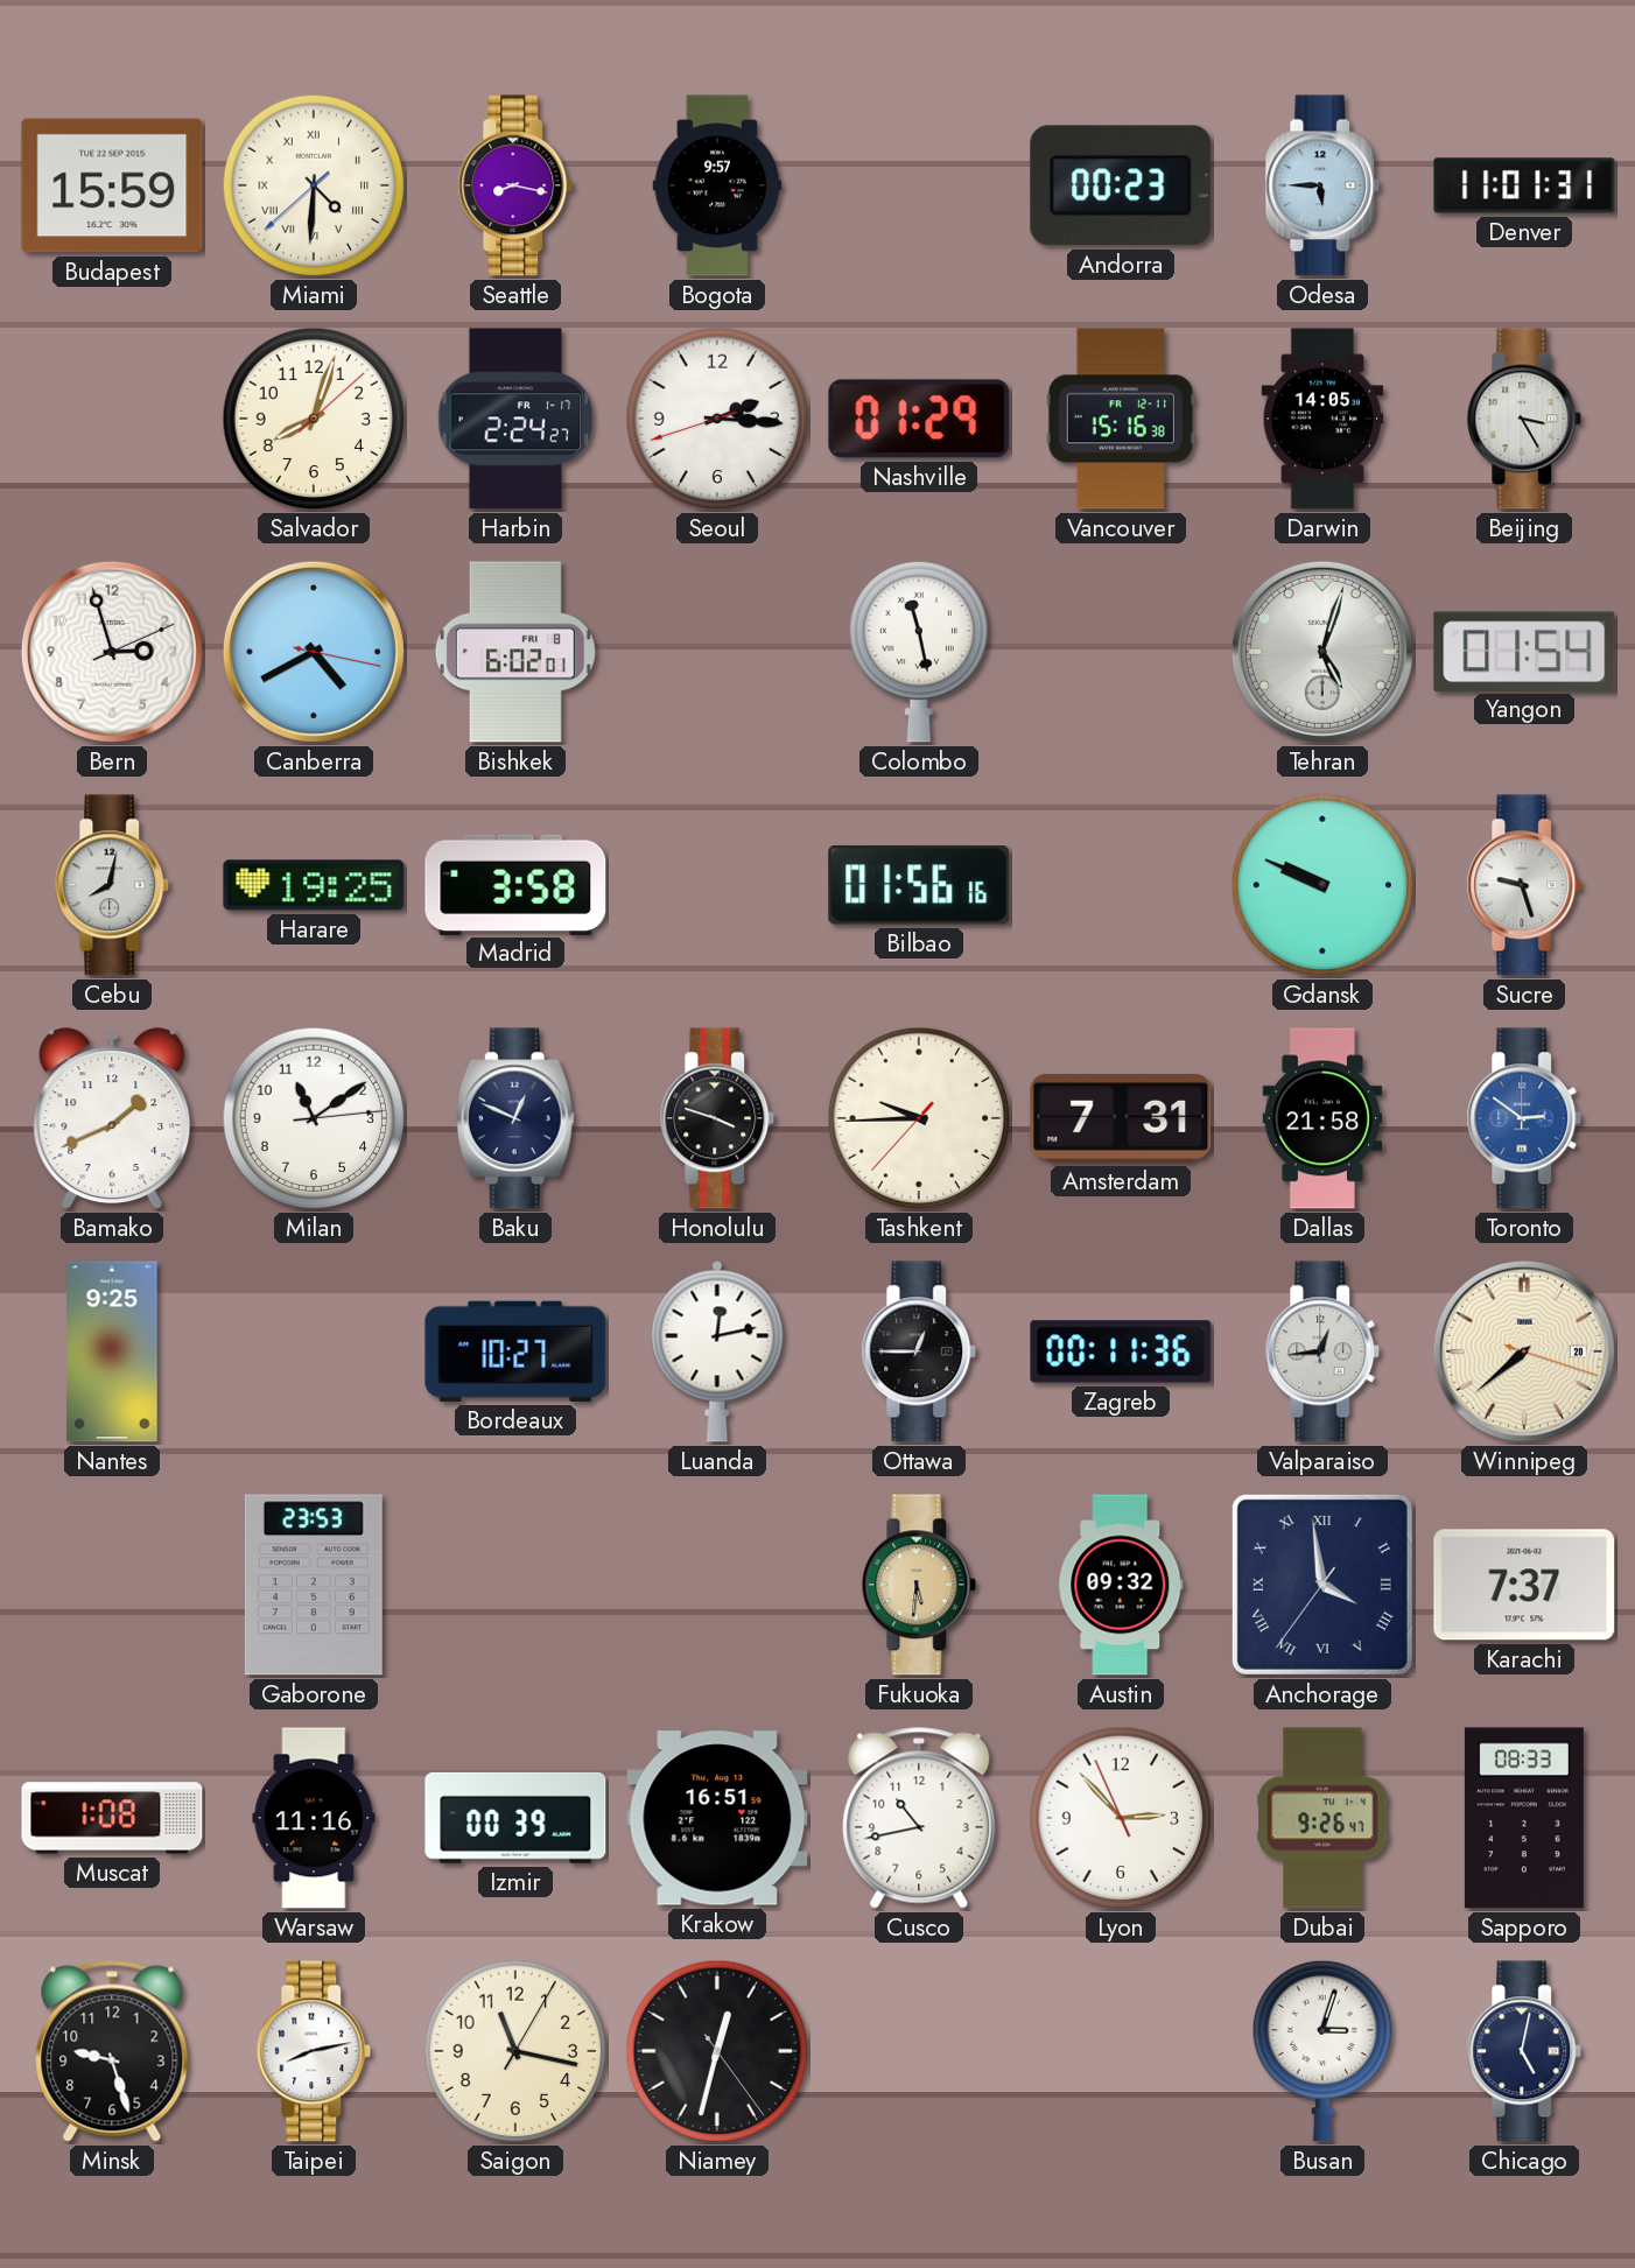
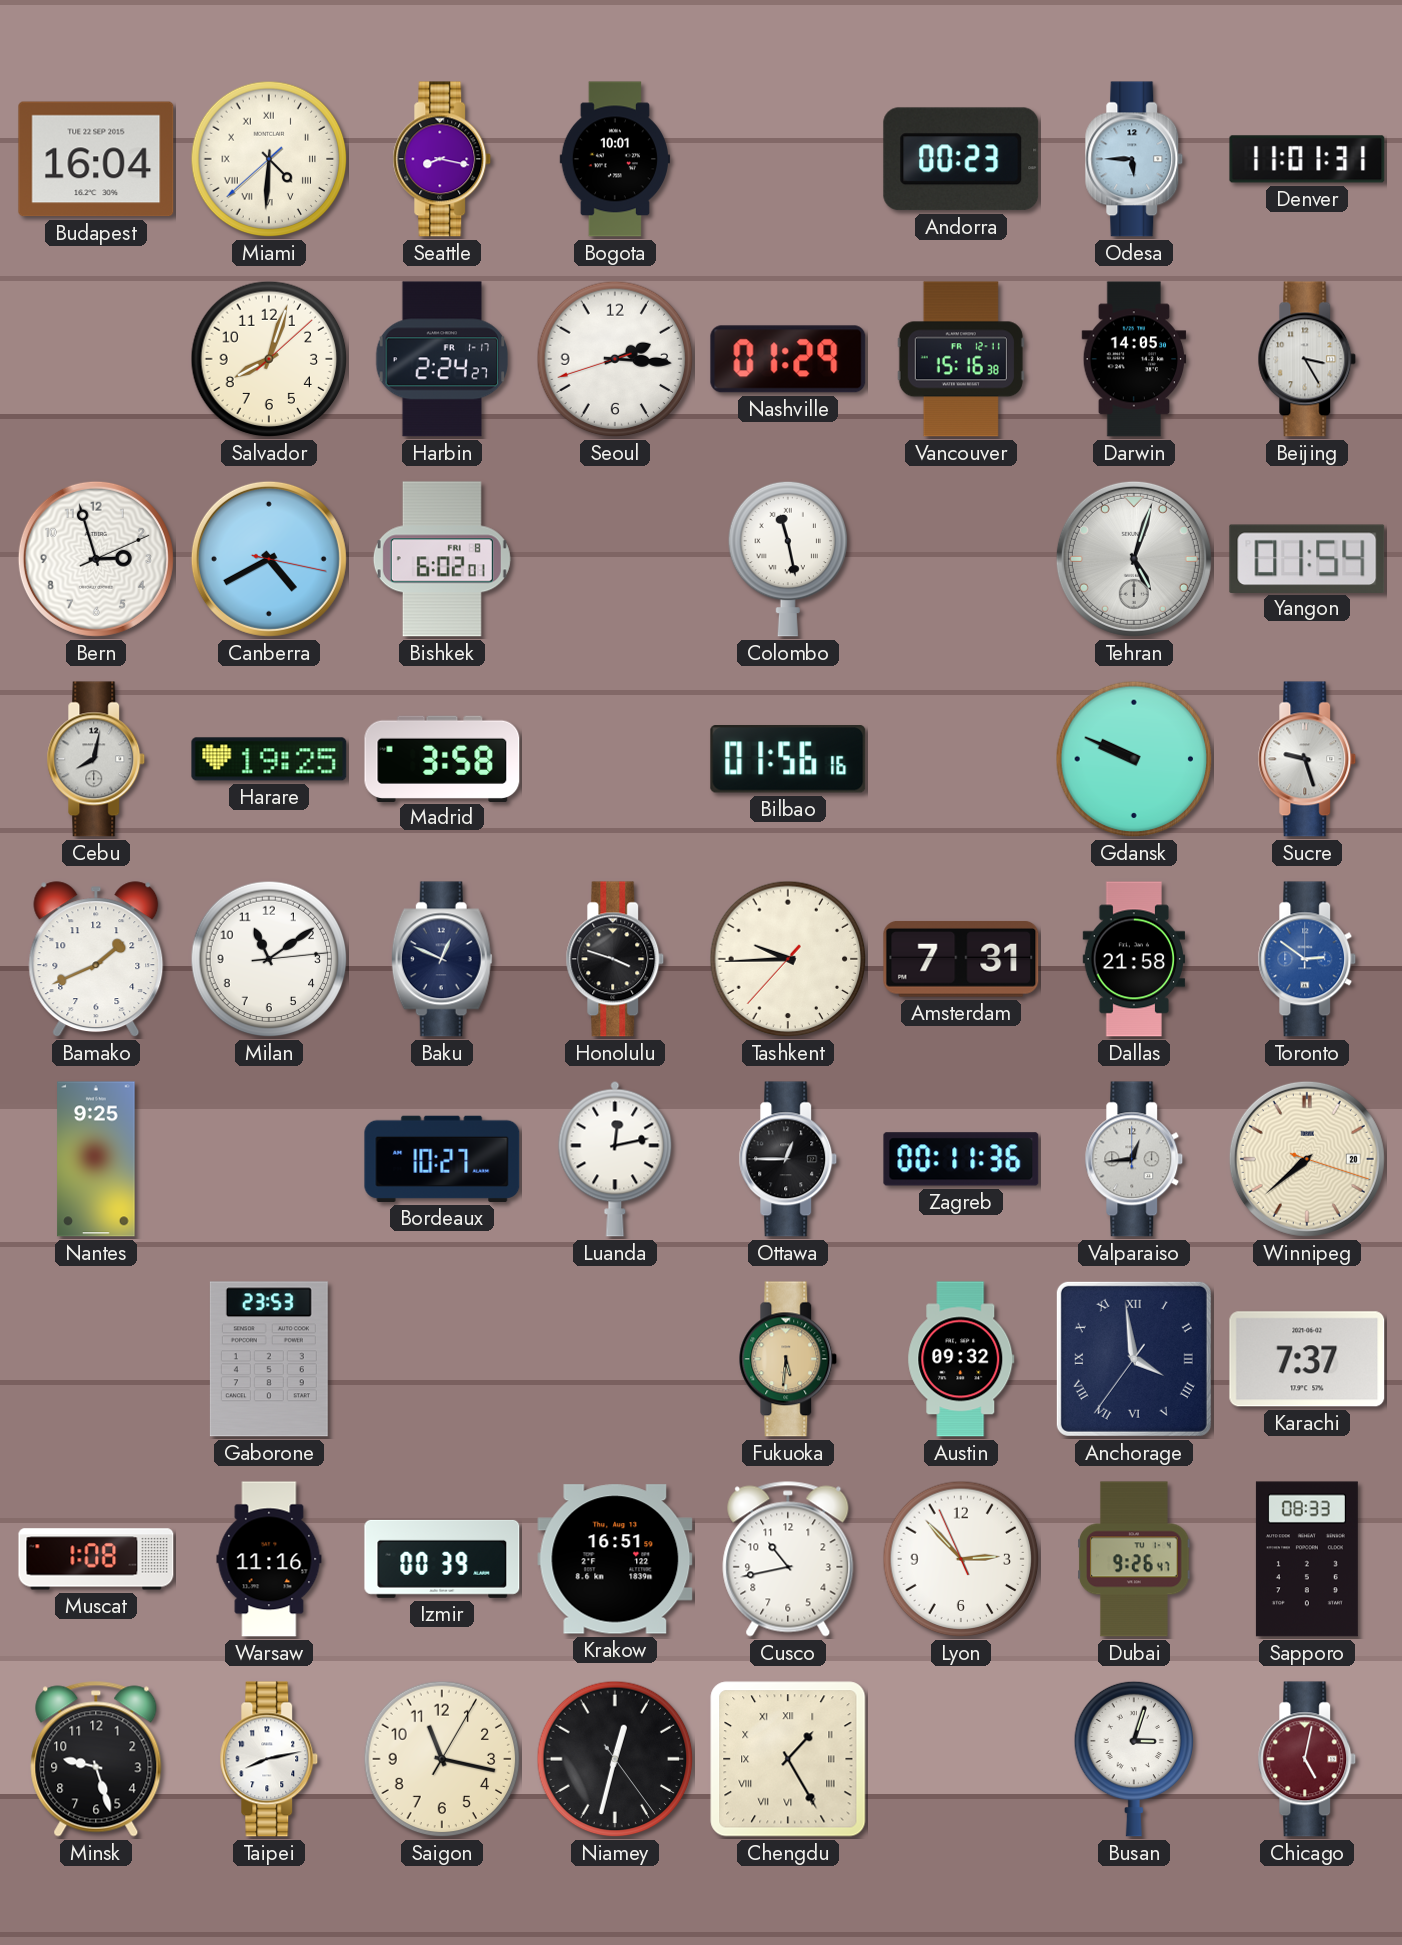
Budapest: 15:59 -> 16:04
Bogota: 9:57 -> 10:01
Chengdu: none -> 1:25
Chicago dial: navy -> burgundy
